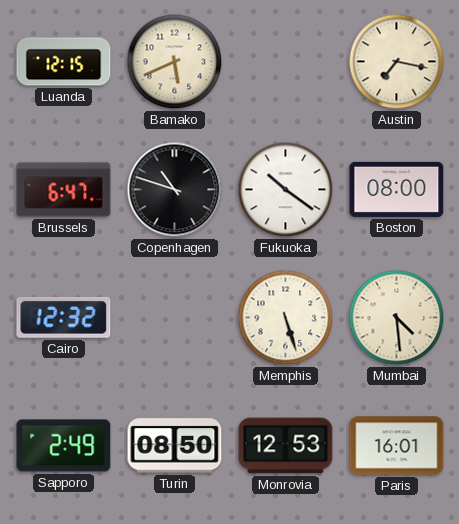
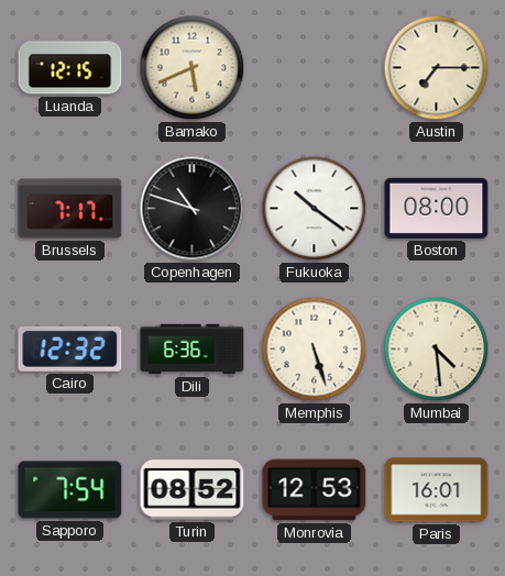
Austin: 7:17 -> 7:15
Brussels: 6:47 -> 7:17
Dili: none -> 6:36
Sapporo: 2:49 -> 7:54
Turin: 08:50 -> 08:52
